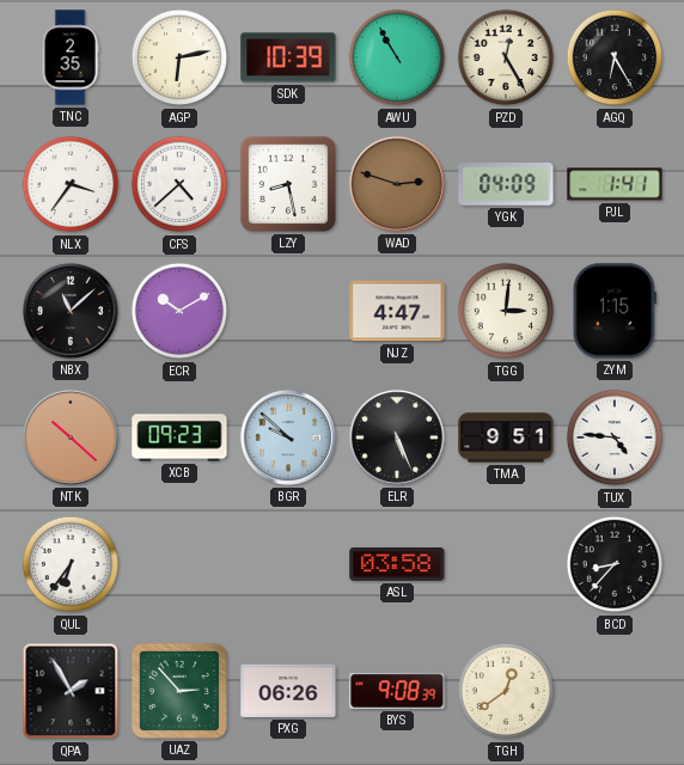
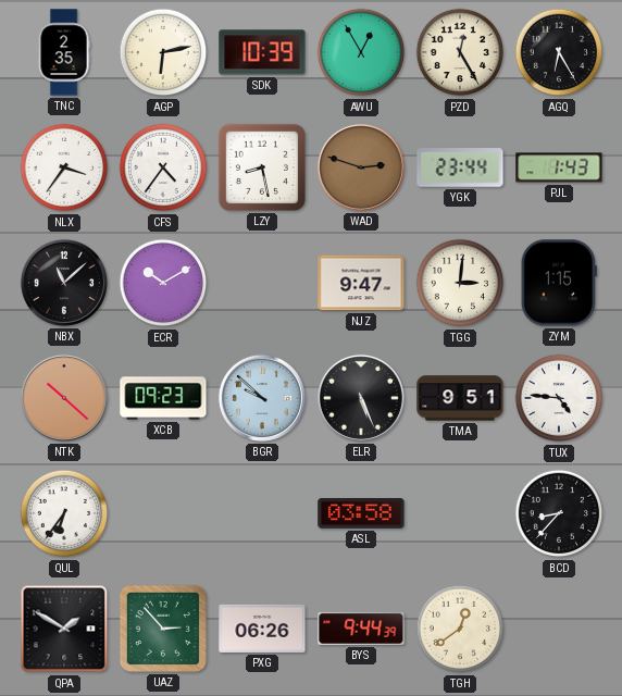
AWU: 10:55 -> 12:55
CFS: 4:38 -> 4:36
YGK: 04:09 -> 23:44
PJL: 1:41 -> 1:43
NJZ: 4:47 -> 9:47
QPA: 1:55 -> 1:50
BYS: 9:08 -> 9:44
